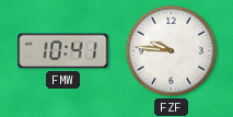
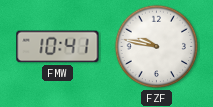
FZF: 9:46 -> 9:47
